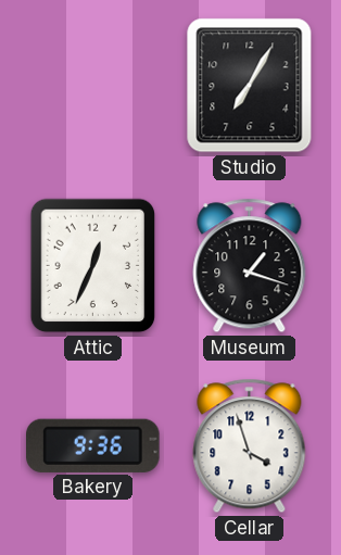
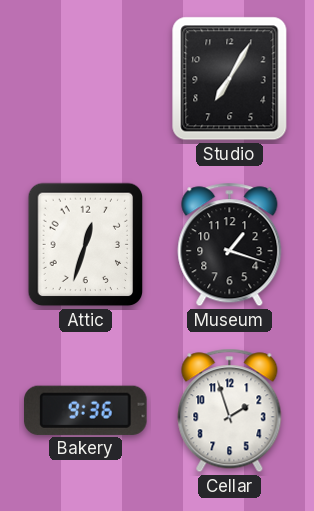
Attic: 12:34 -> 12:33
Cellar: 3:57 -> 1:57
